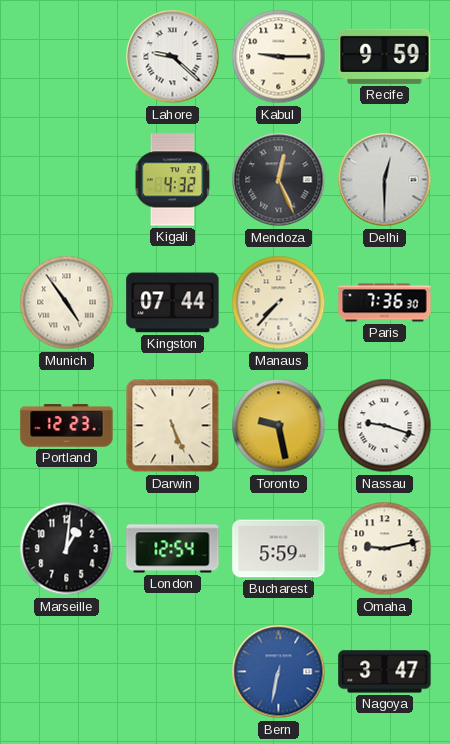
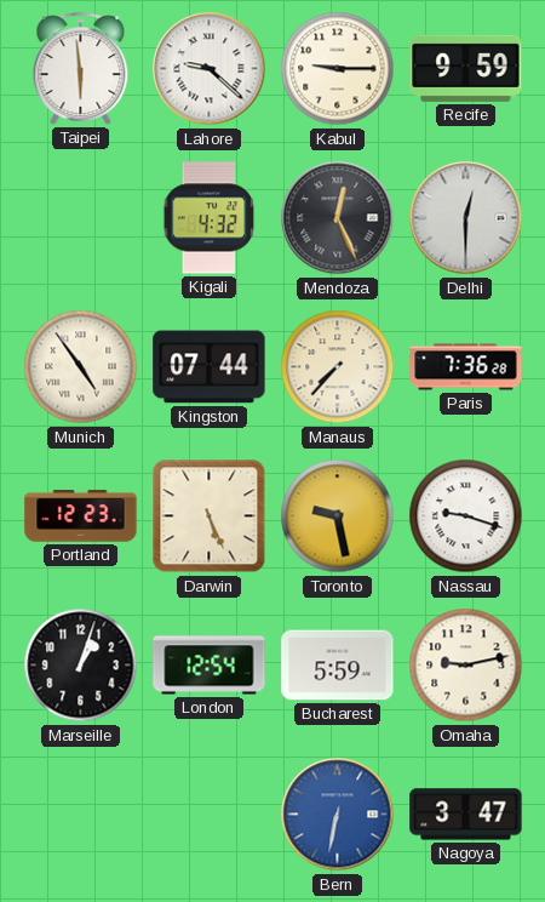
Taipei: none -> 5:59
Paris: 7:36:30 -> 7:36:28
Marseille: 1:01 -> 1:03
